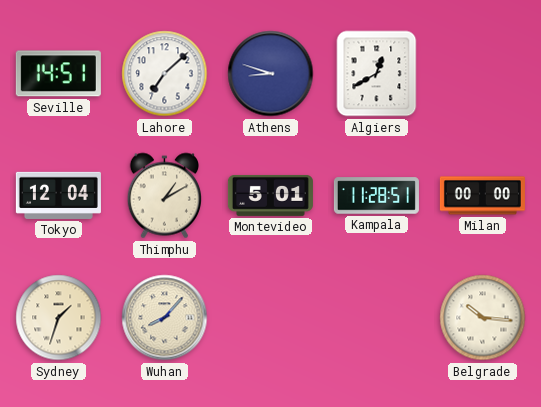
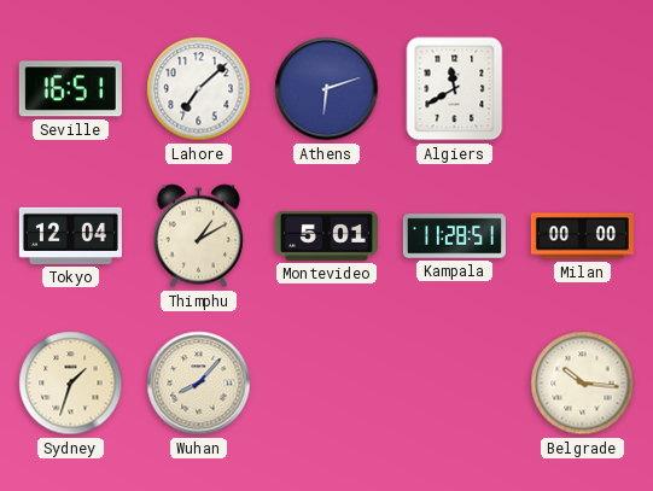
Seville: 14:51 -> 16:51
Athens: 8:48 -> 6:12
Algiers: 12:40 -> 11:40
